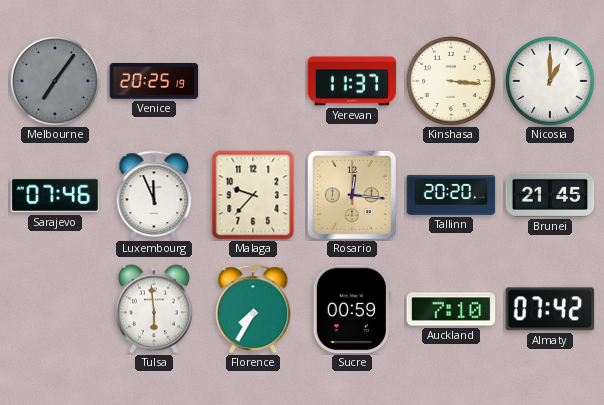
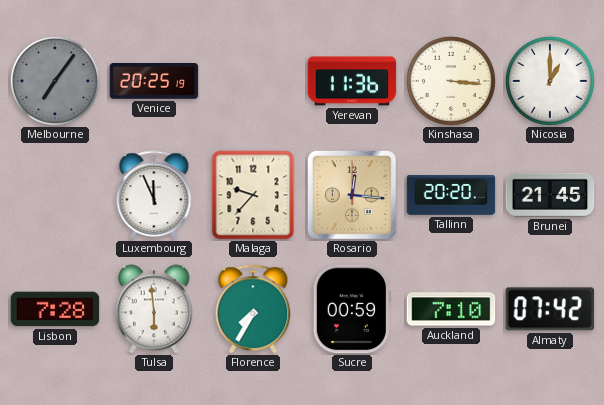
Yerevan: 11:37 -> 11:36
Sarajevo: 07:46 -> none
Lisbon: none -> 7:28
